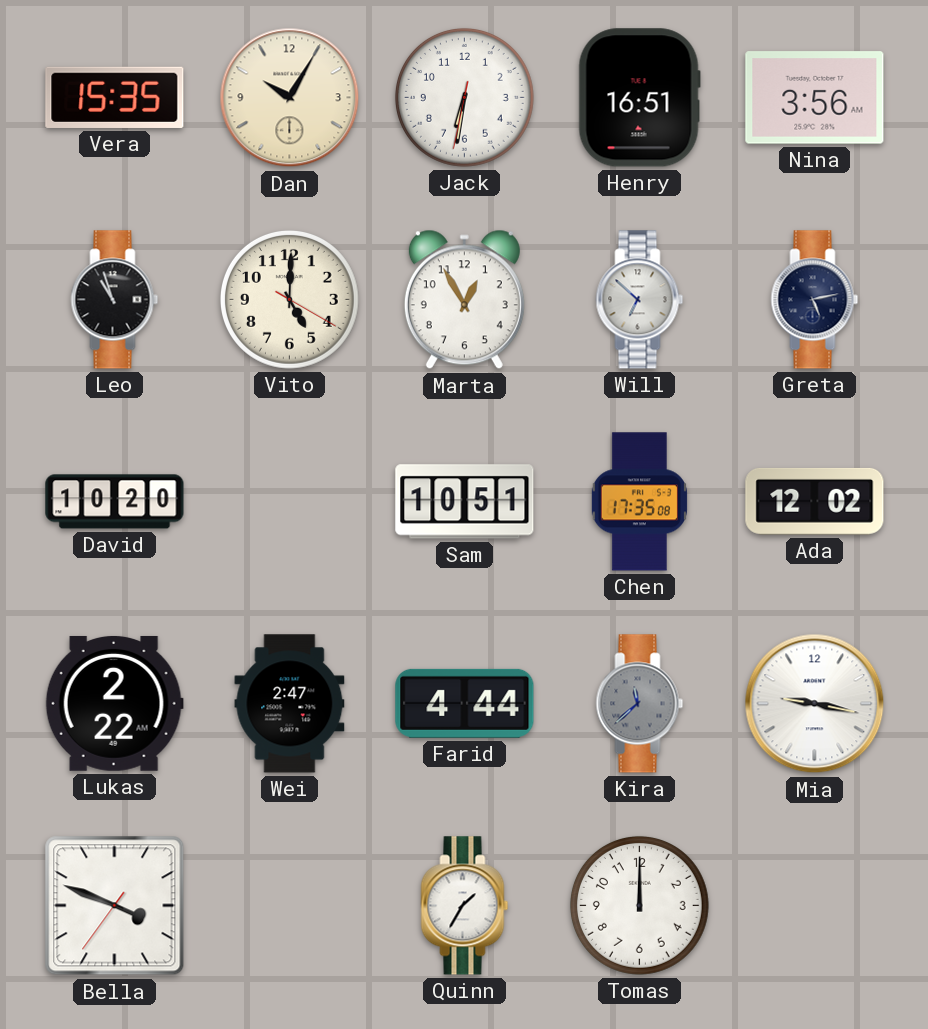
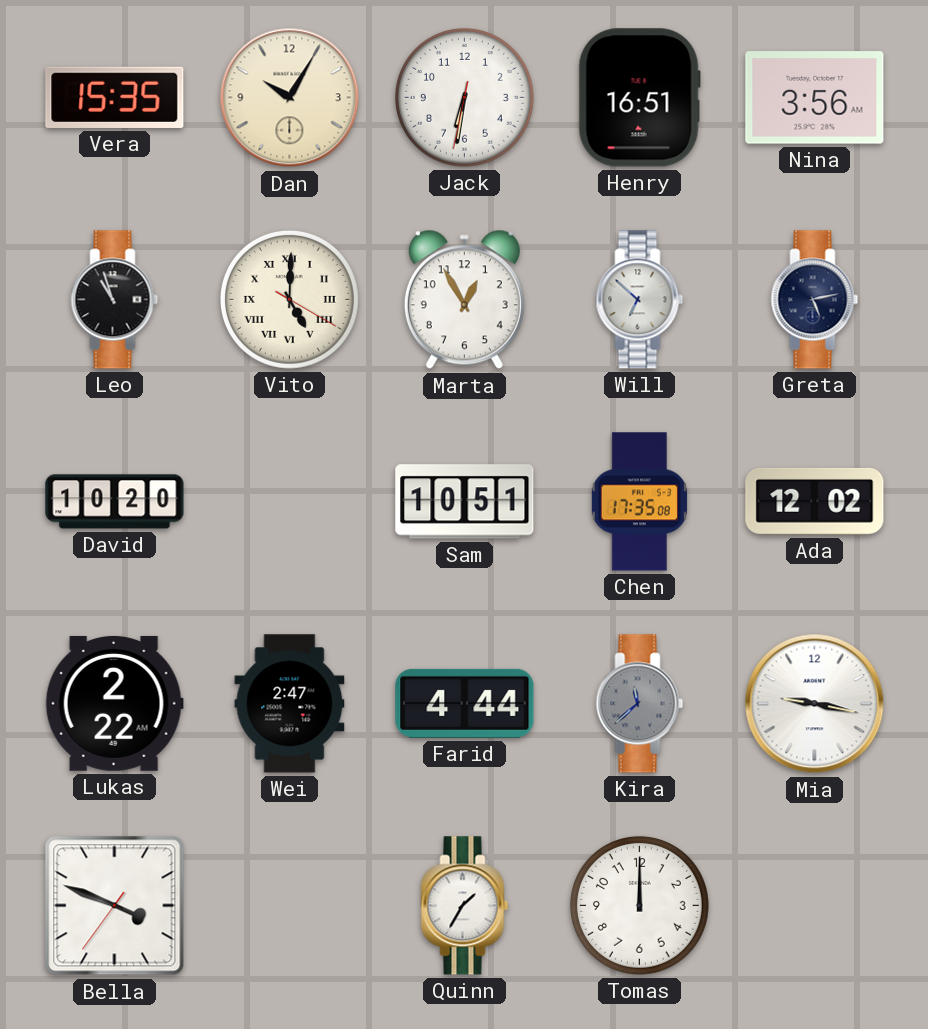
Vito numerals: Arabic -> Roman
